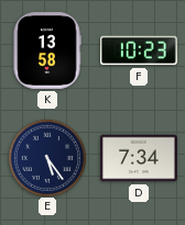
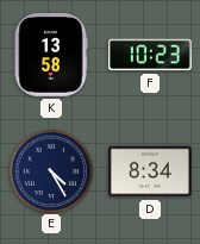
E: 5:24 -> 4:25
D: 7:34 -> 8:34
